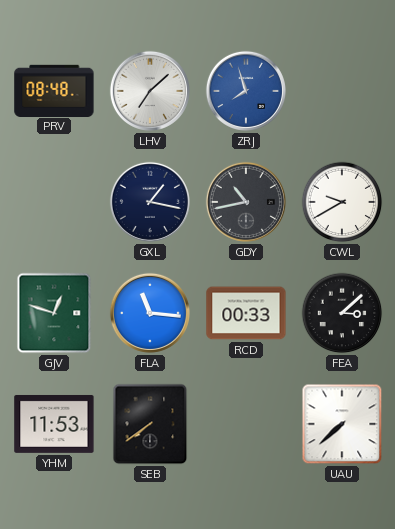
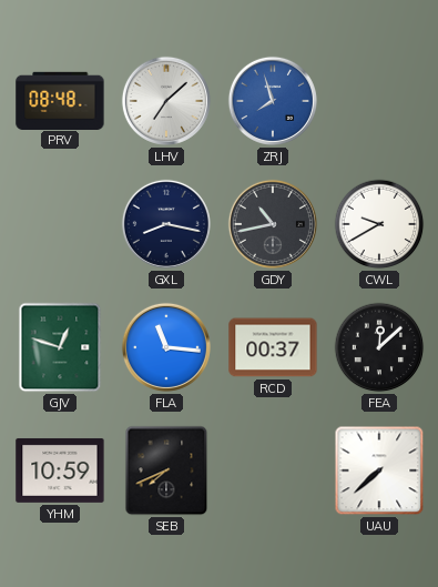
GXL: 1:17 -> 8:17
RCD: 00:33 -> 00:37
FEA: 3:08 -> 12:08
YHM: 11:53 -> 10:59
SEB: 7:39 -> 7:41
